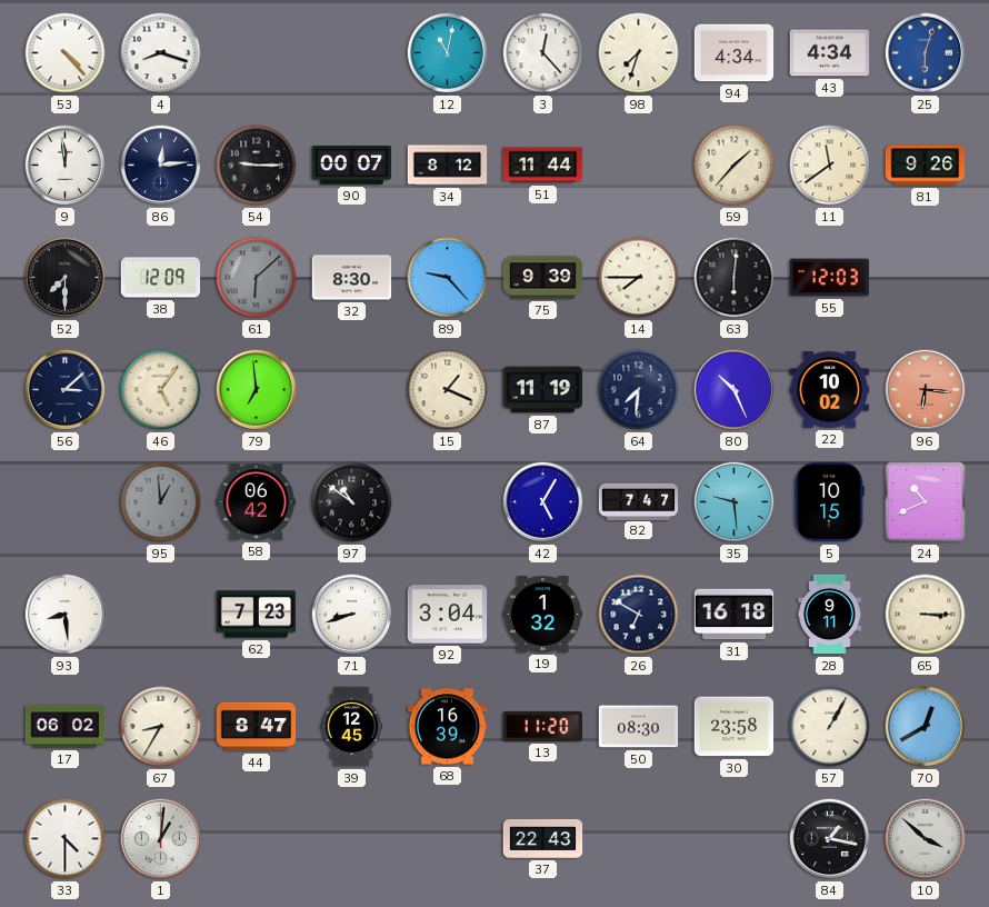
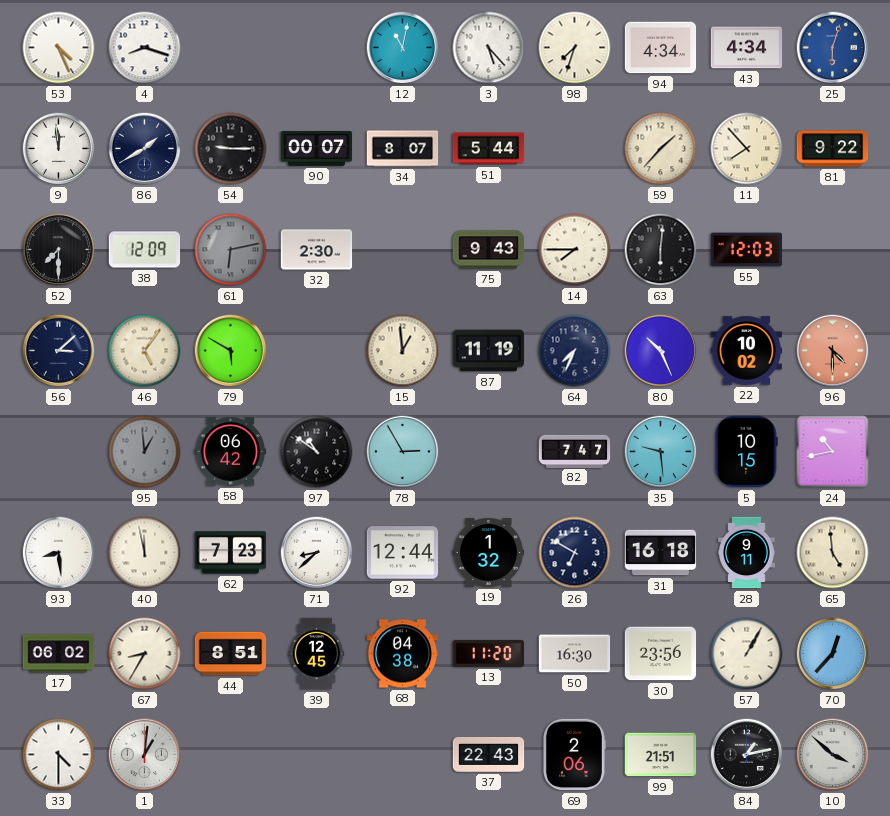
53: 4:23 -> 4:26
3: 12:23 -> 5:23
86: 12:14 -> 1:40
34: 8:12 -> 8:07
51: 11:44 -> 5:44
11: 11:39 -> 7:53
81: 9:26 -> 9:22
61: 6:08 -> 6:13
32: 8:30 -> 2:30
89: 9:23 -> none
75: 9:39 -> 9:43
79: 6:59 -> 5:50
15: 1:19 -> 12:59
64: 7:31 -> 7:34
96: 6:16 -> 4:30
78: none -> 2:55
42: 5:05 -> none
24: 10:41 -> 10:43
40: none -> 11:58
71: 8:42 -> 8:38
92: 3:04 -> 12:44
65: 3:15 -> 4:59
44: 8:47 -> 8:51
68: 16:39 -> 04:38
50: 08:30 -> 16:30
30: 23:58 -> 23:56
70: 12:40 -> 12:37
69: none -> 2:06
99: none -> 21:51
84: 1:17 -> 1:13
